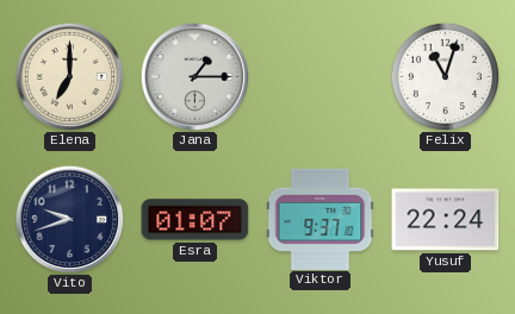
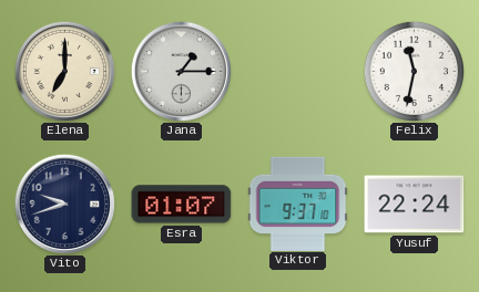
Felix: 11:03 -> 11:32
